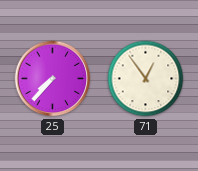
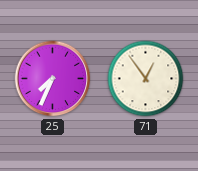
25: 7:37 -> 7:34
